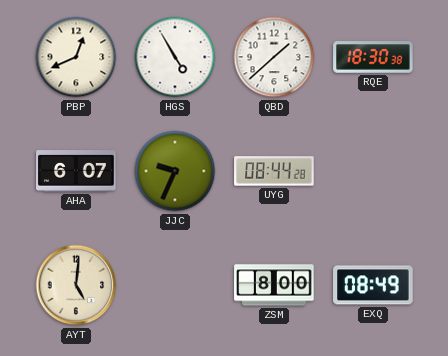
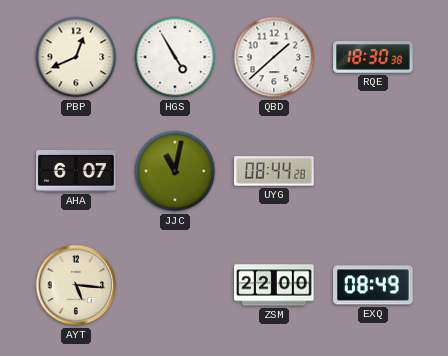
JJC: 9:34 -> 11:02
AYT: 5:01 -> 5:16
ZSM: 8:00 -> 22:00
